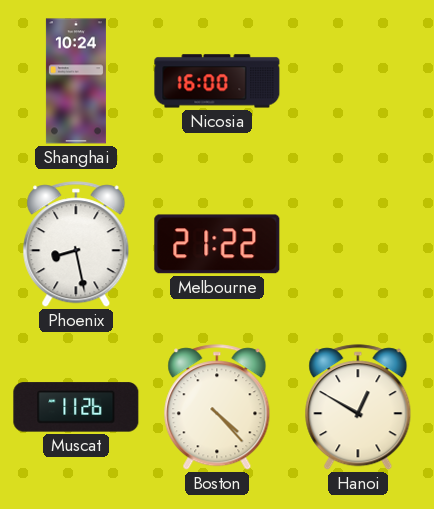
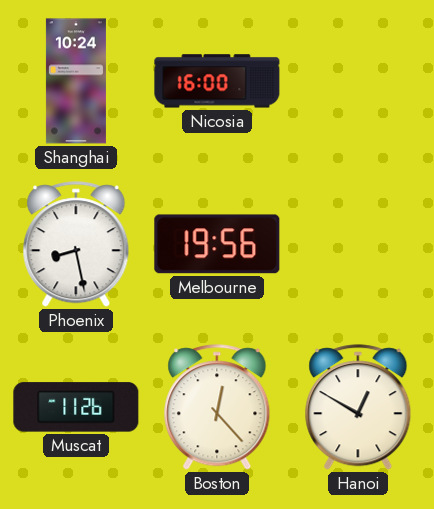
Melbourne: 21:22 -> 19:56
Boston: 4:23 -> 12:23
